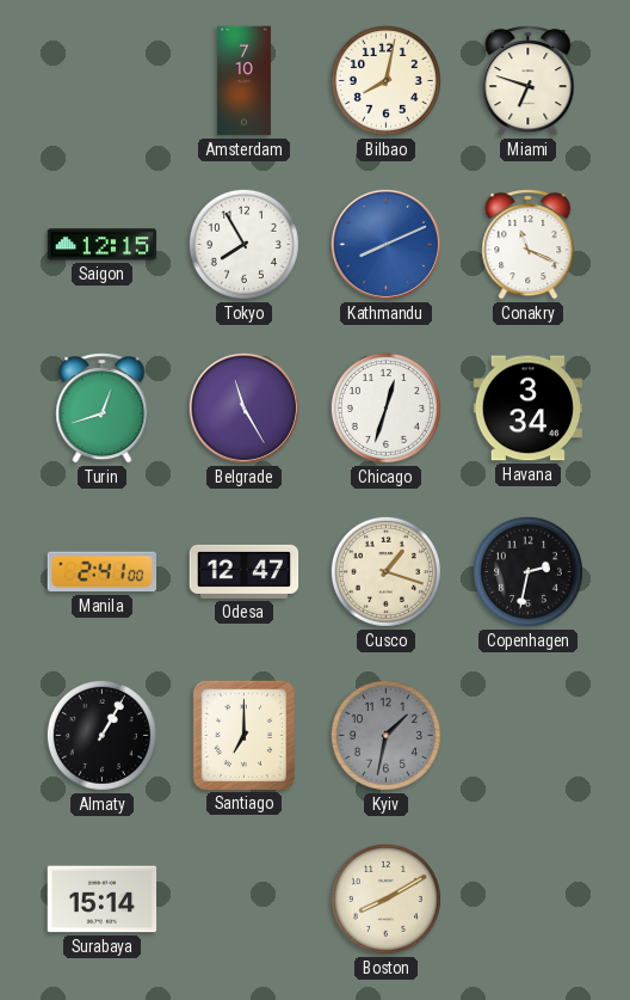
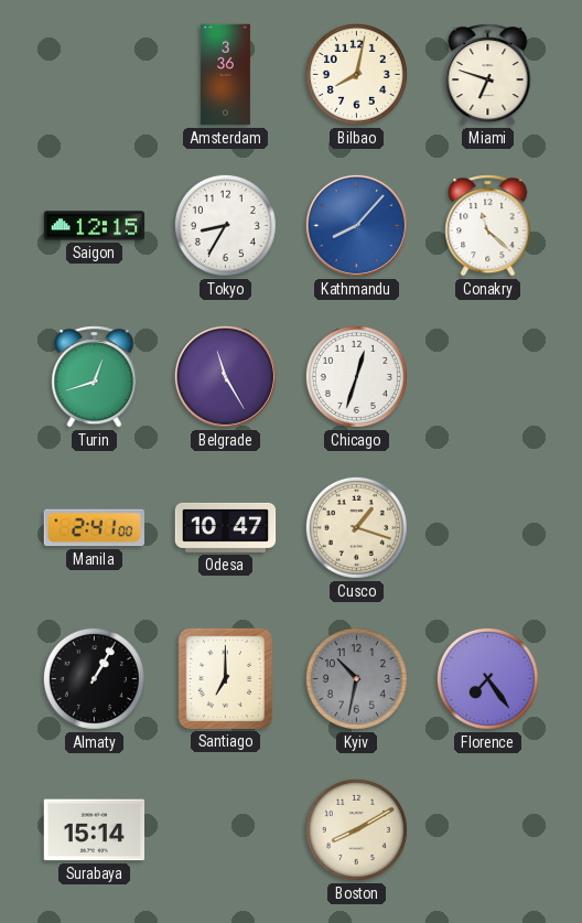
Amsterdam: 7:10 -> 3:36
Tokyo: 7:55 -> 8:35
Kathmandu: 8:11 -> 8:07
Conakry: 11:19 -> 11:22
Havana: 3:34 -> none
Odesa: 12:47 -> 10:47
Copenhagen: 2:32 -> none
Kyiv: 1:32 -> 10:32
Florence: none -> 7:24
